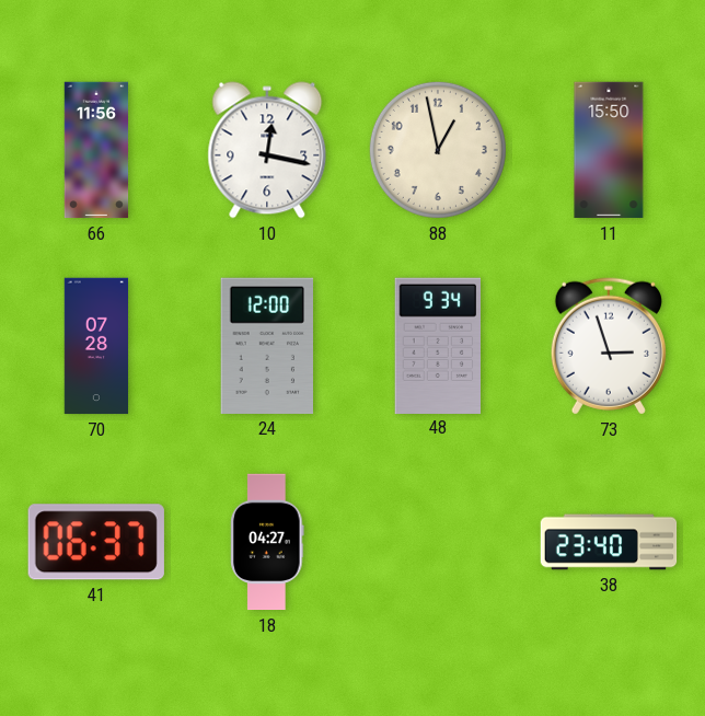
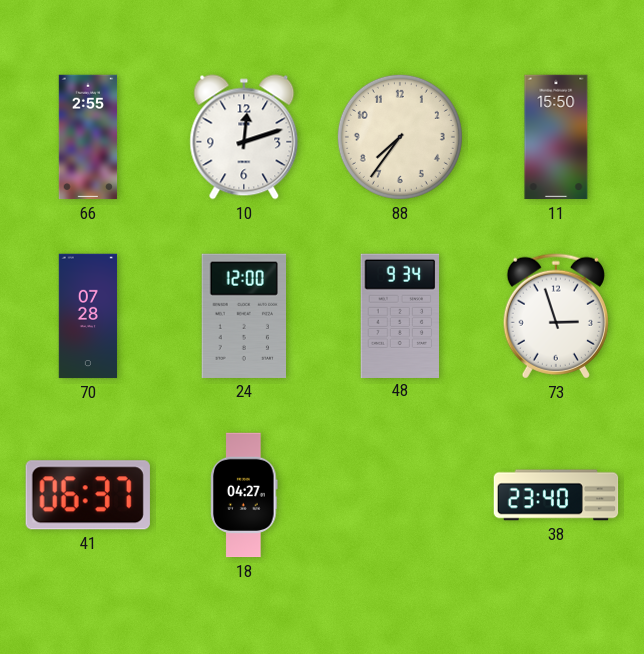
66: 11:56 -> 2:55
10: 12:17 -> 12:12
88: 12:58 -> 7:36
